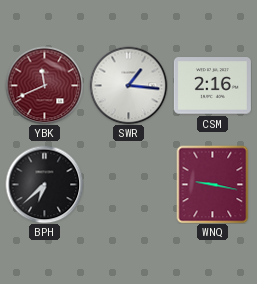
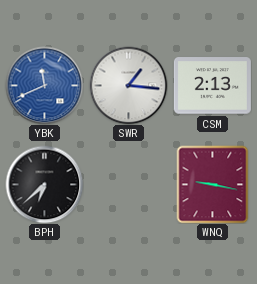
YBK dial: burgundy -> blue
CSM: 2:16 -> 2:13
